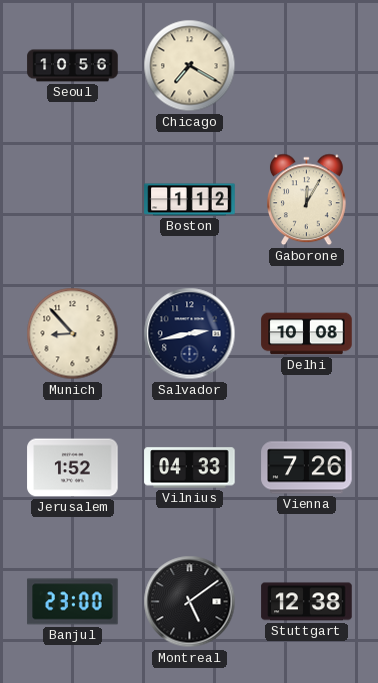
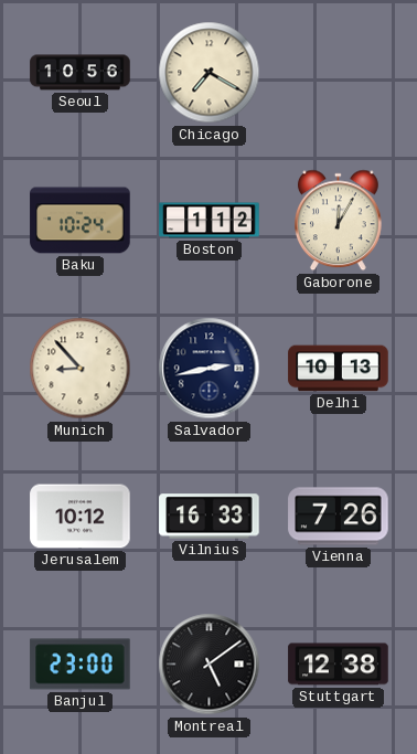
Baku: none -> 10:24
Delhi: 10:08 -> 10:13
Jerusalem: 1:52 -> 10:12
Vilnius: 04:33 -> 16:33
